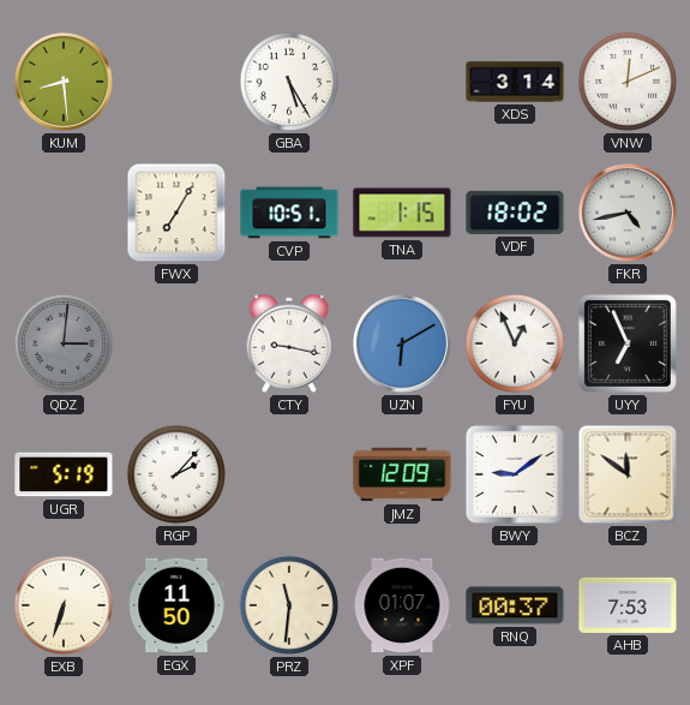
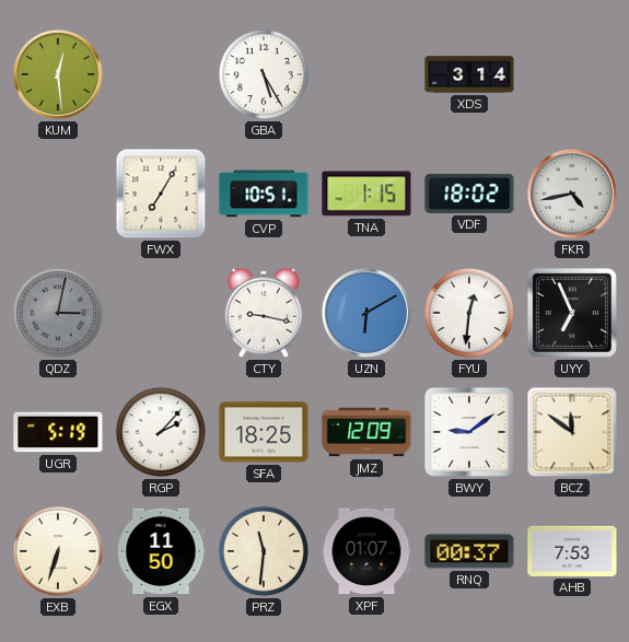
KUM: 8:29 -> 12:29
VNW: 12:11 -> none
QDZ: 3:01 -> 3:02
FYU: 12:56 -> 12:31
SFA: none -> 18:25
